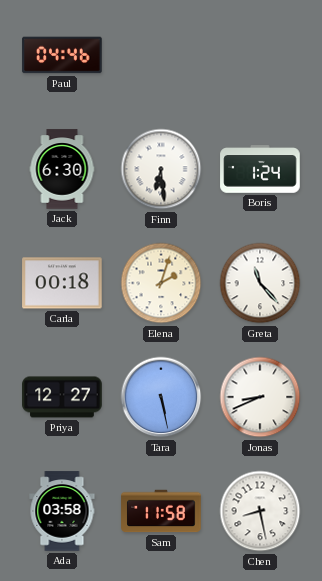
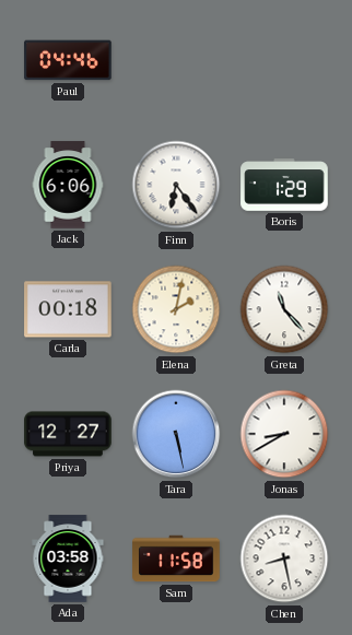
Jack: 6:30 -> 6:06
Finn: 6:29 -> 6:24
Boris: 1:24 -> 1:29
Elena: 2:03 -> 2:02
Jonas: 8:41 -> 8:40
